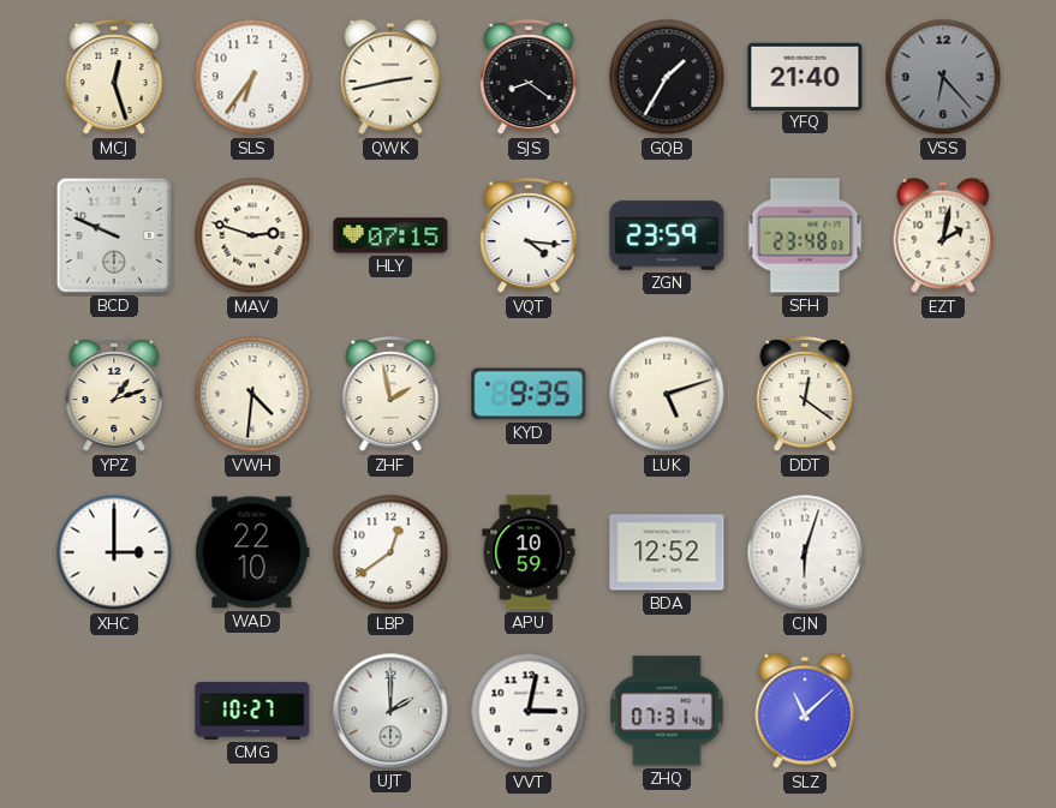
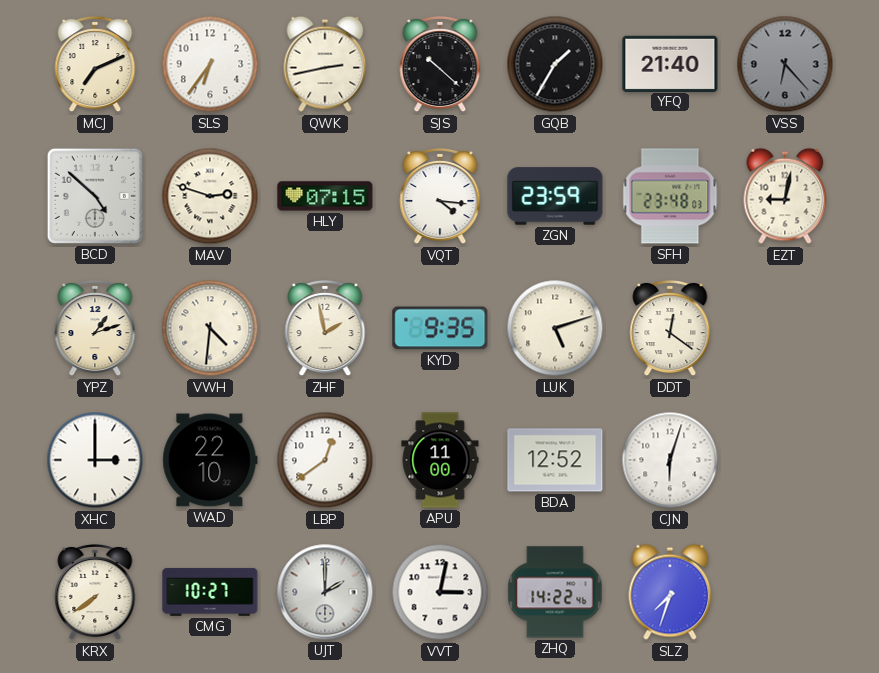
MCJ: 12:27 -> 7:11
SJS: 8:21 -> 10:22
BCD: 9:49 -> 4:52
EZT: 2:02 -> 9:02
APU: 10:59 -> 11:00
KRX: none -> 7:39
ZHQ: 07:31 -> 14:22
SLZ: 11:08 -> 7:33
